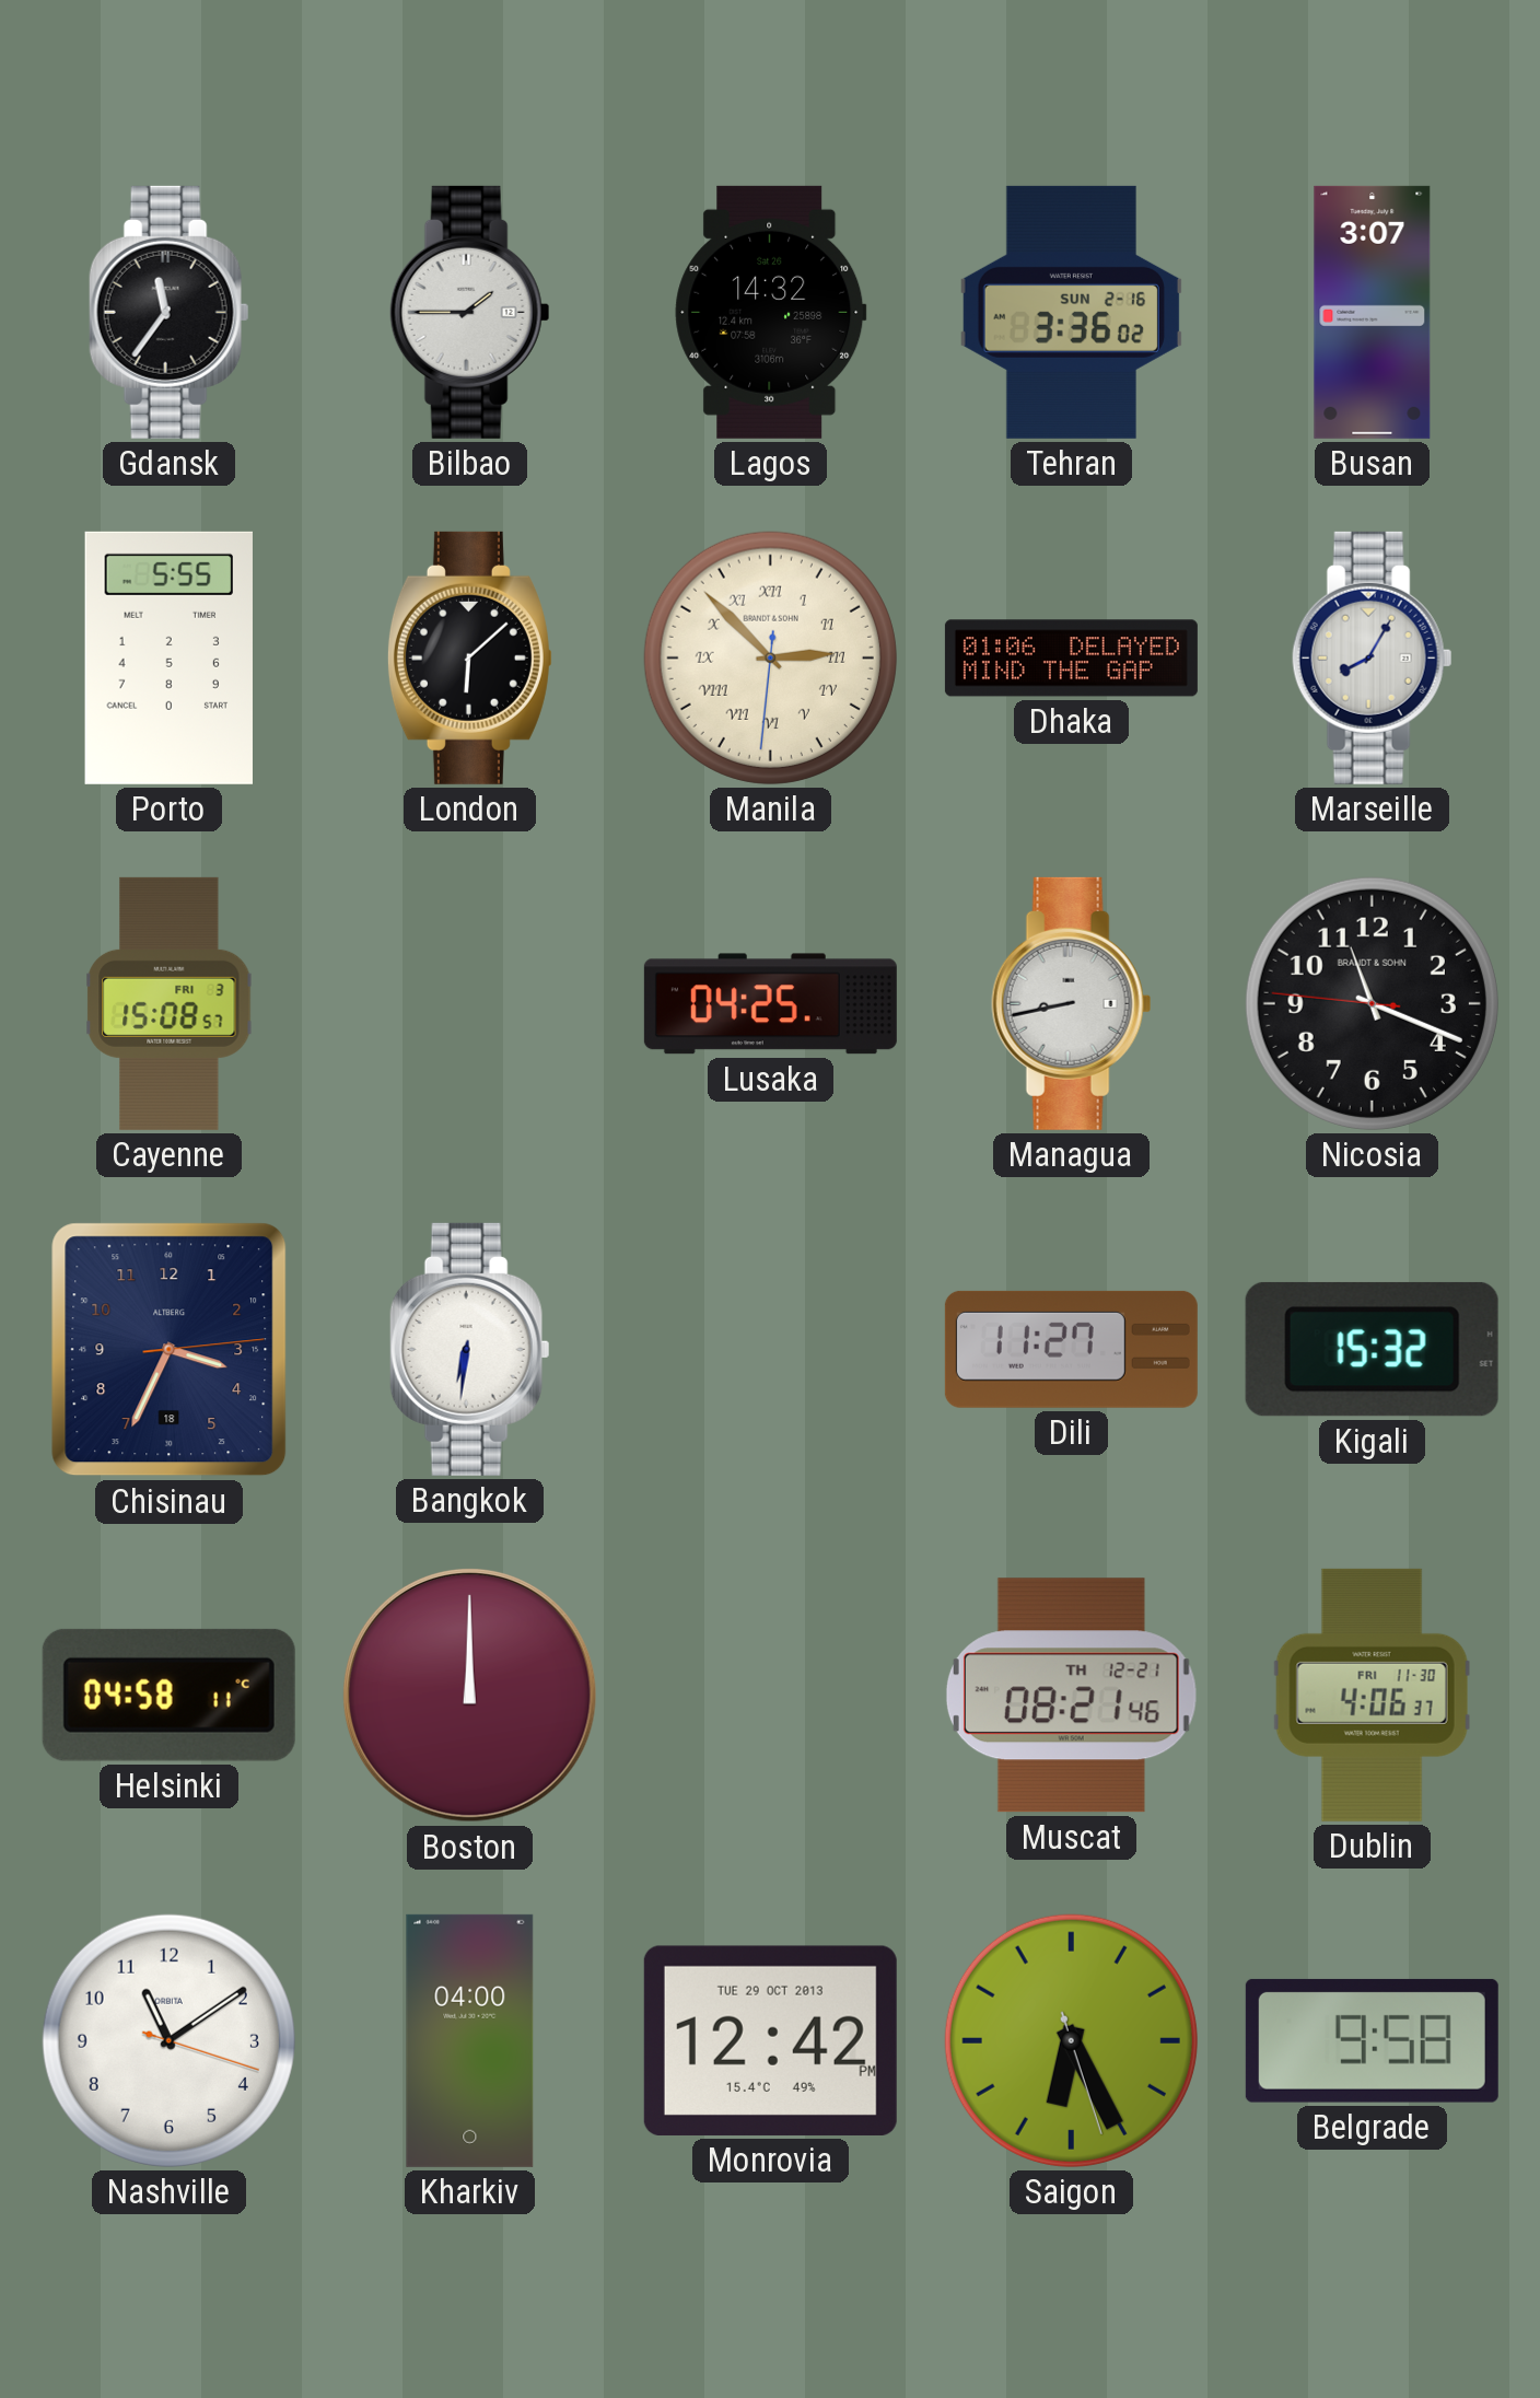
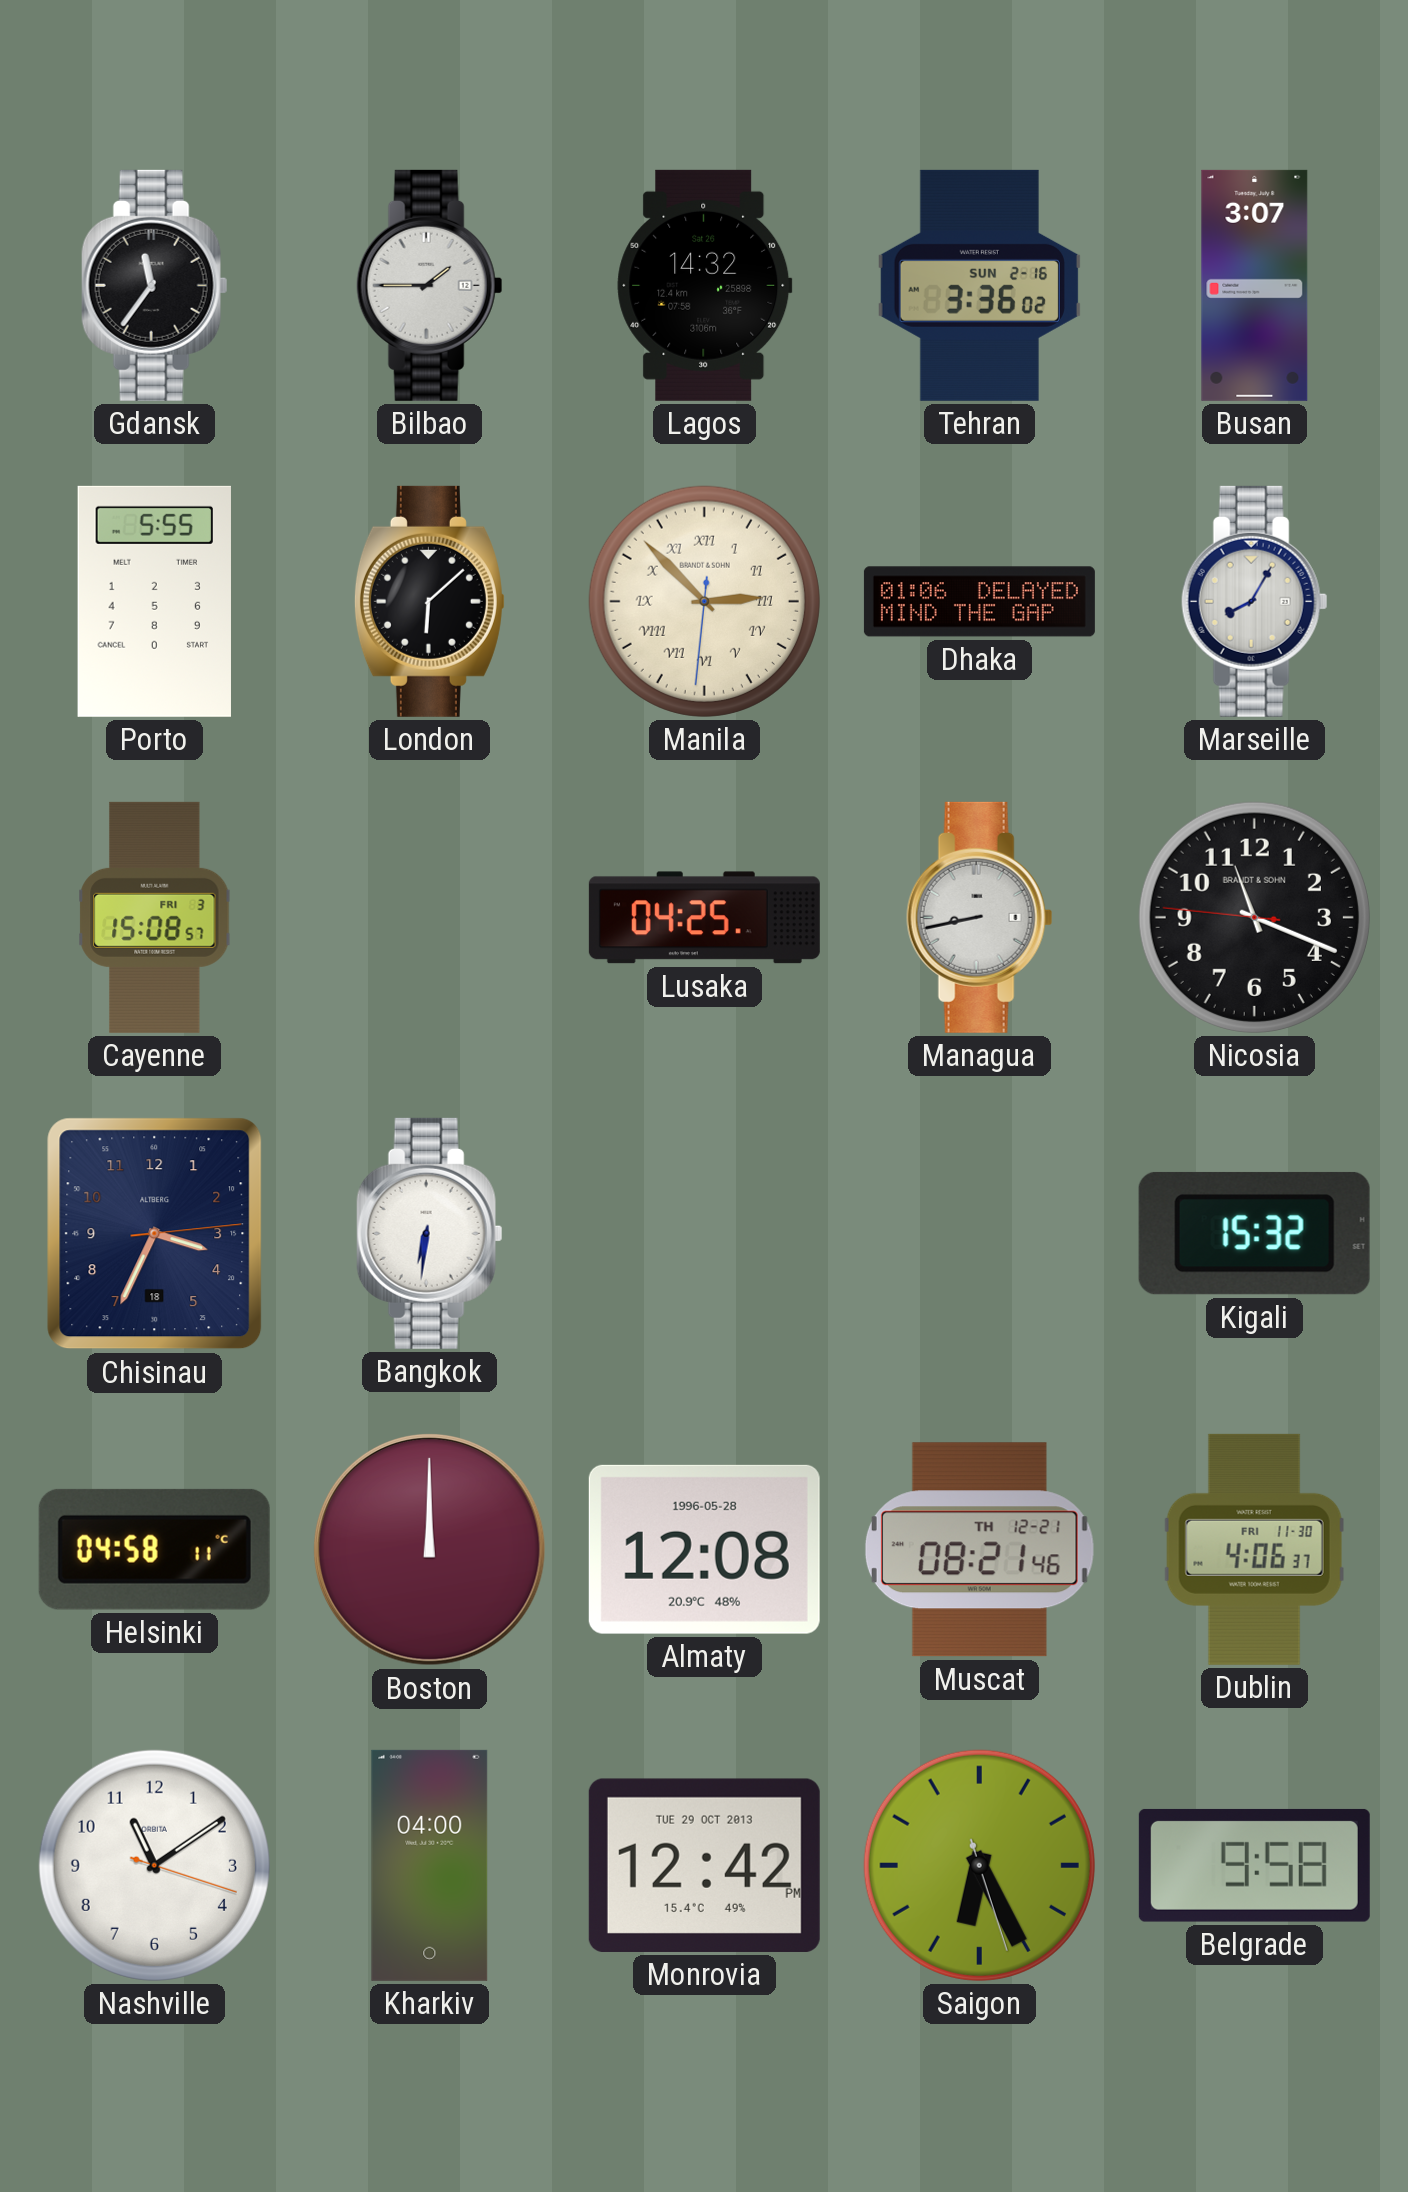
Dili: 11:27 -> none
Almaty: none -> 12:08
